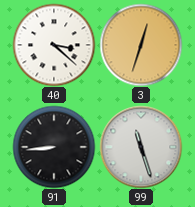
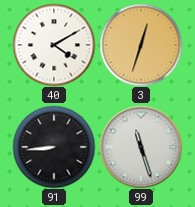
40: 3:22 -> 4:10
